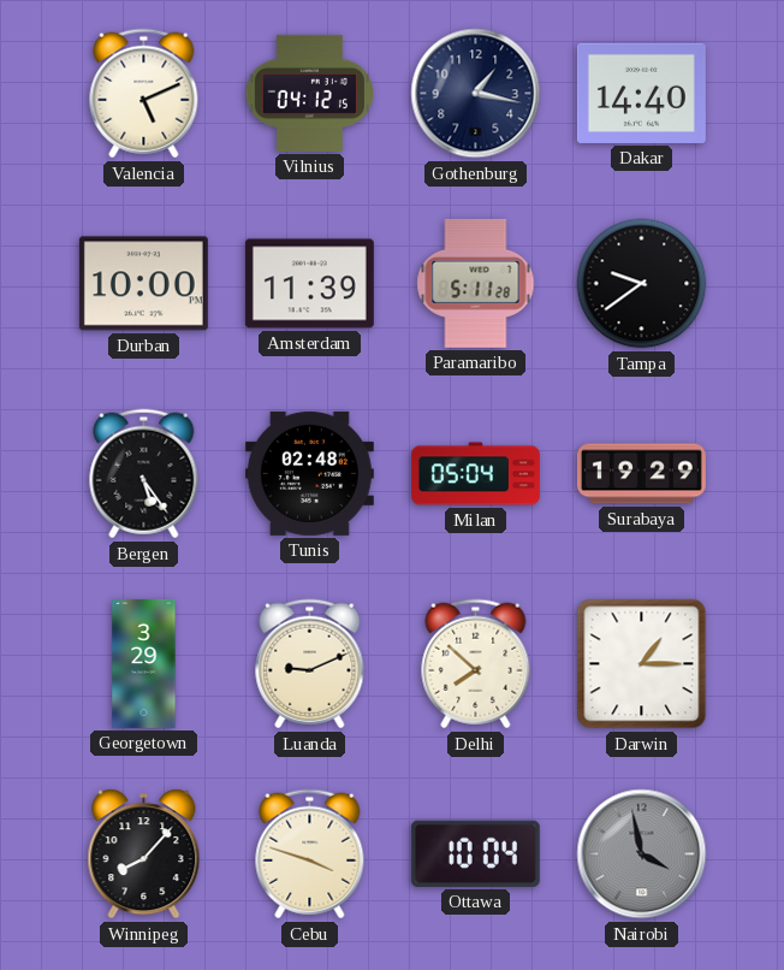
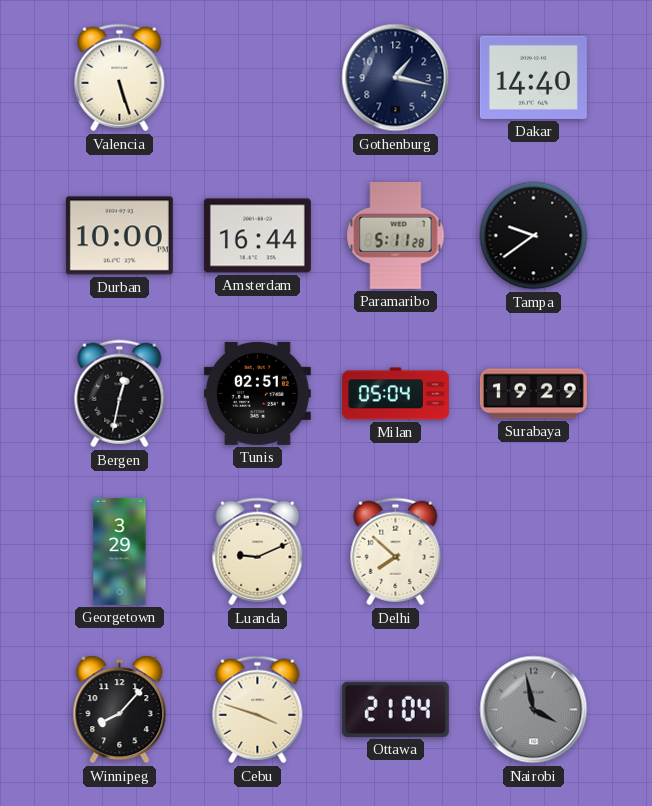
Valencia: 5:11 -> 5:27
Vilnius: 04:12 -> none
Amsterdam: 11:39 -> 16:44
Bergen: 5:24 -> 12:32
Tunis: 02:48 -> 02:51
Darwin: 1:15 -> none
Ottawa: 10:04 -> 21:04
